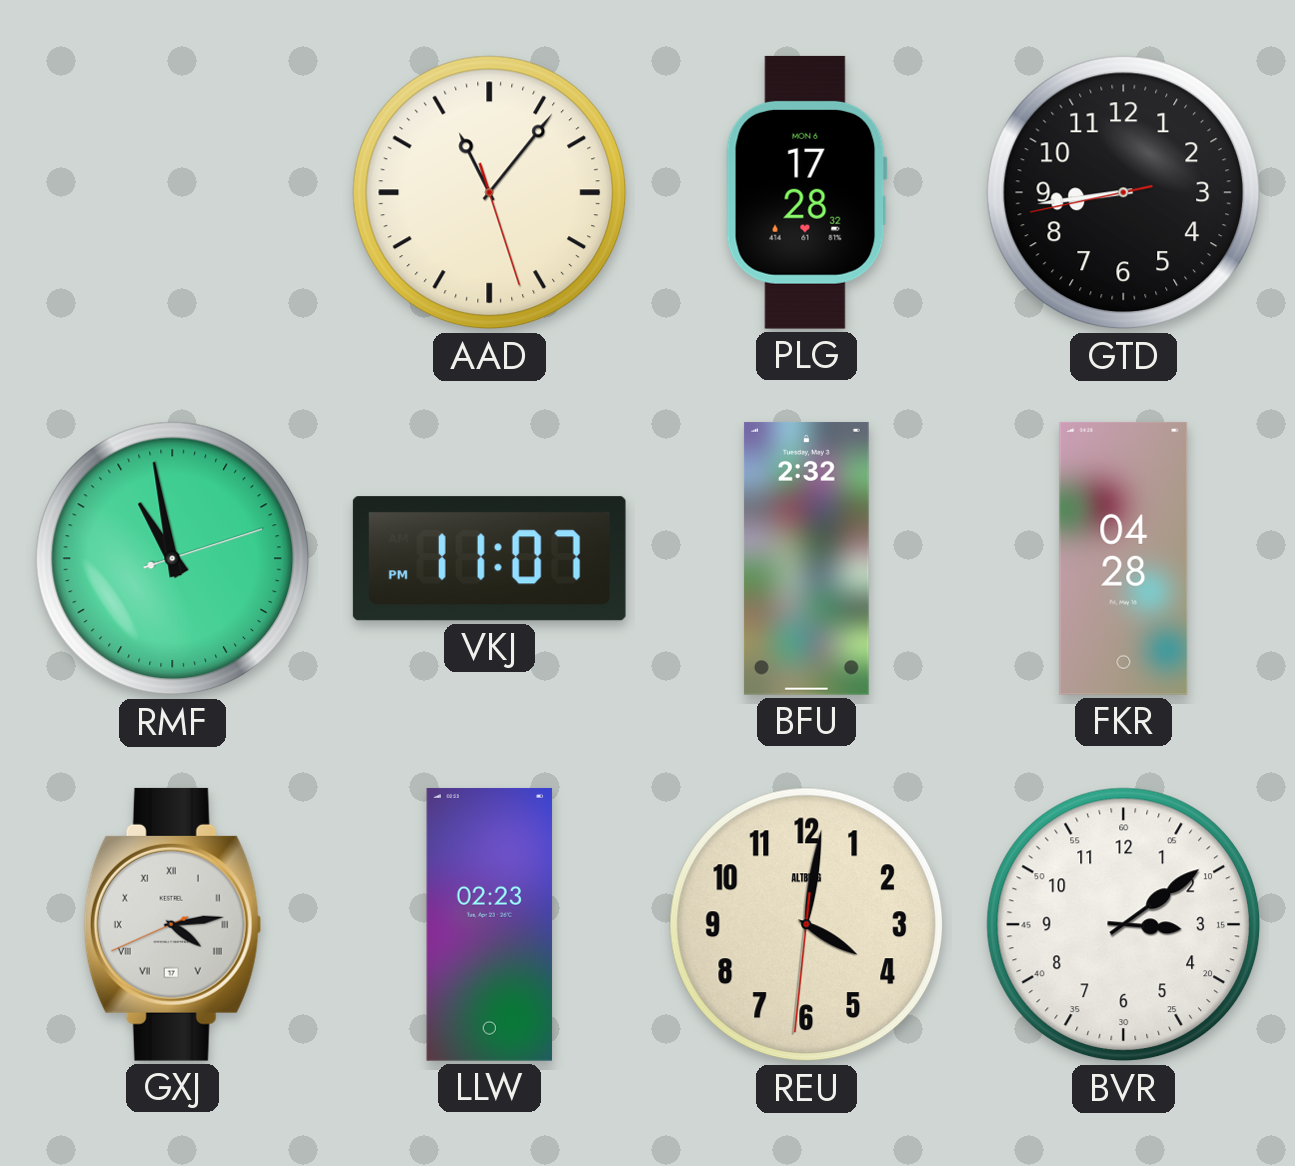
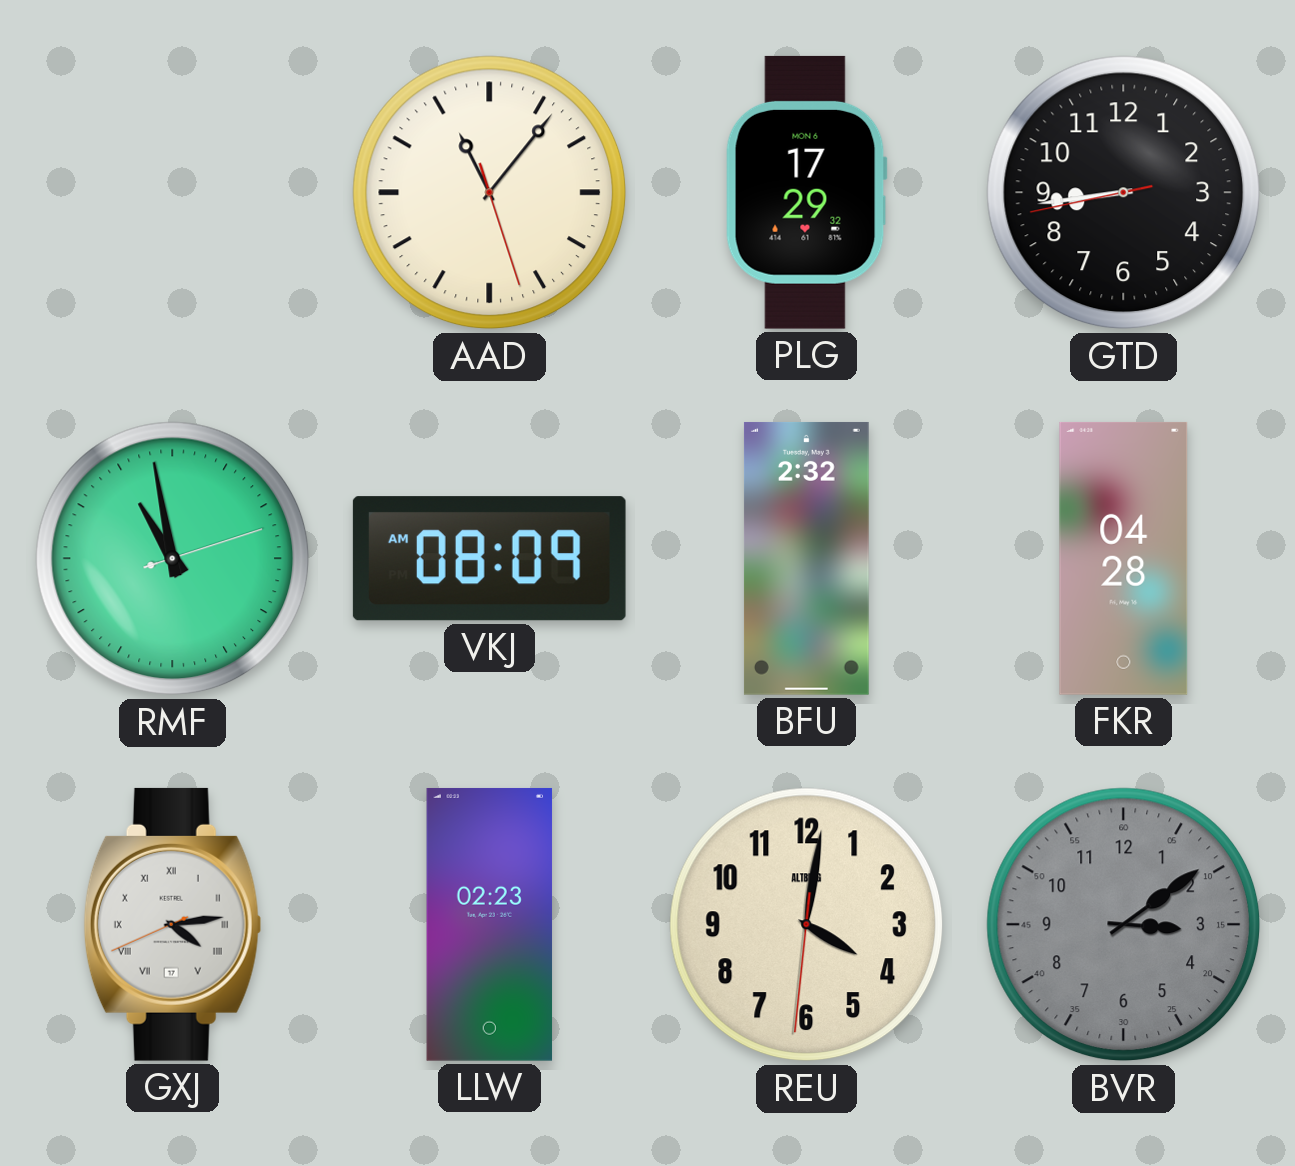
PLG: 17:28 -> 17:29
VKJ: 11:07 -> 08:09
BVR dial: white -> grey
